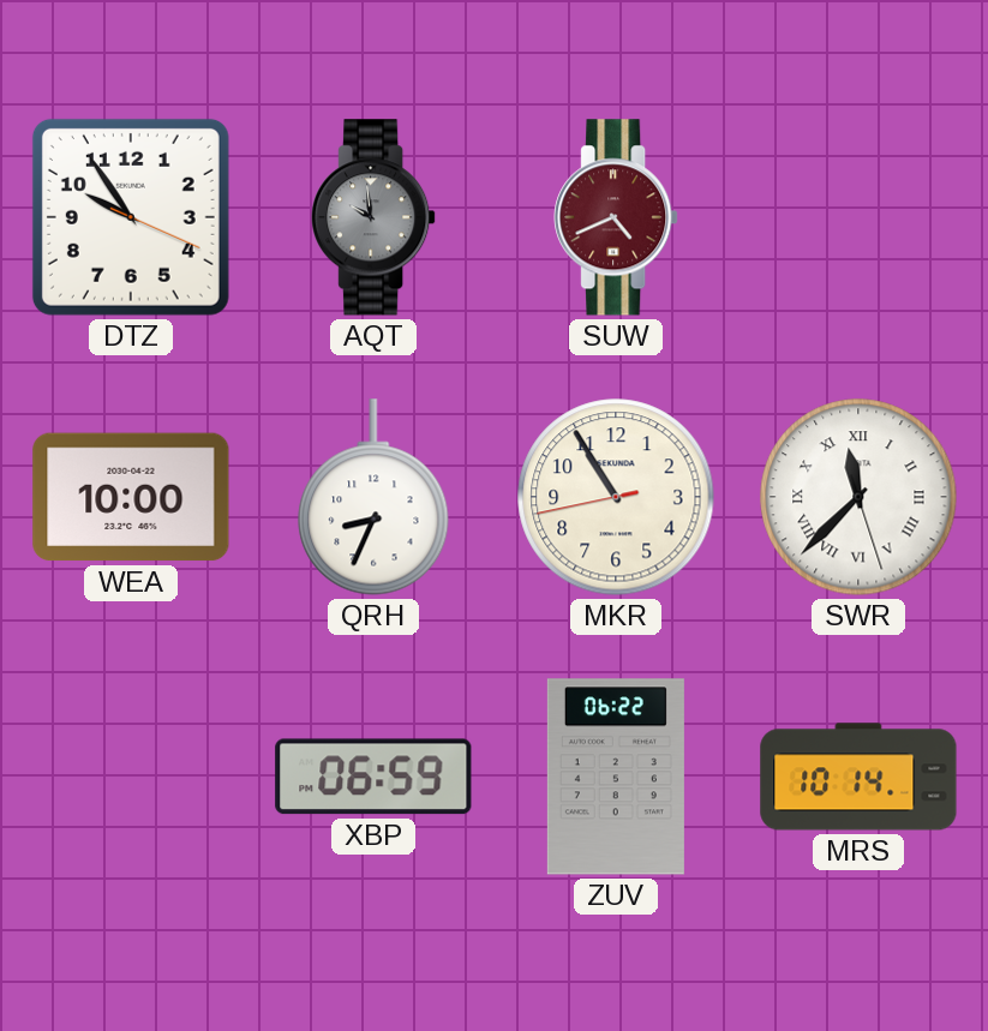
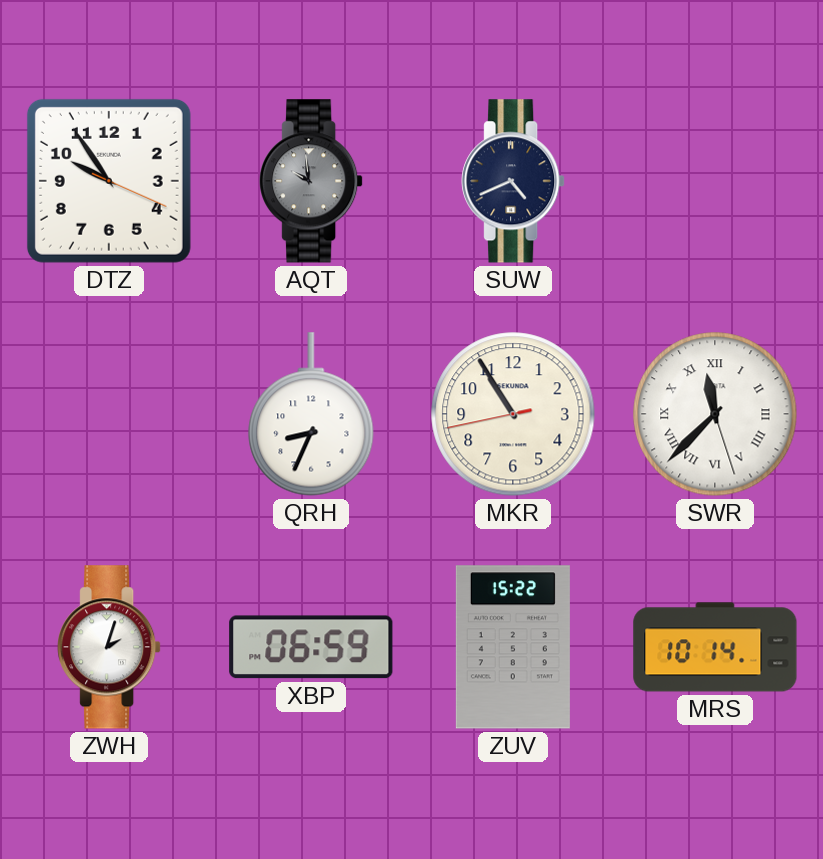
SUW dial: burgundy -> navy
WEA: 10:00 -> none
ZWH: none -> 2:03
ZUV: 06:22 -> 15:22
